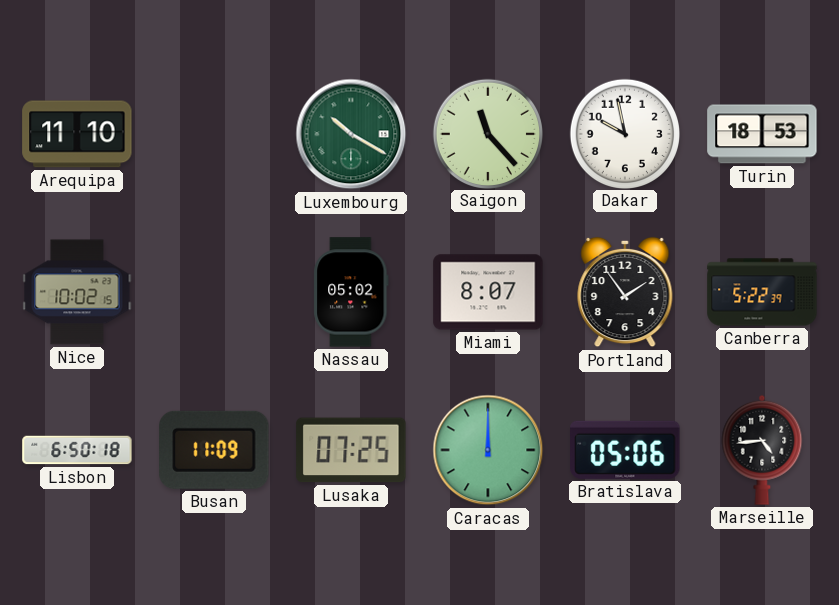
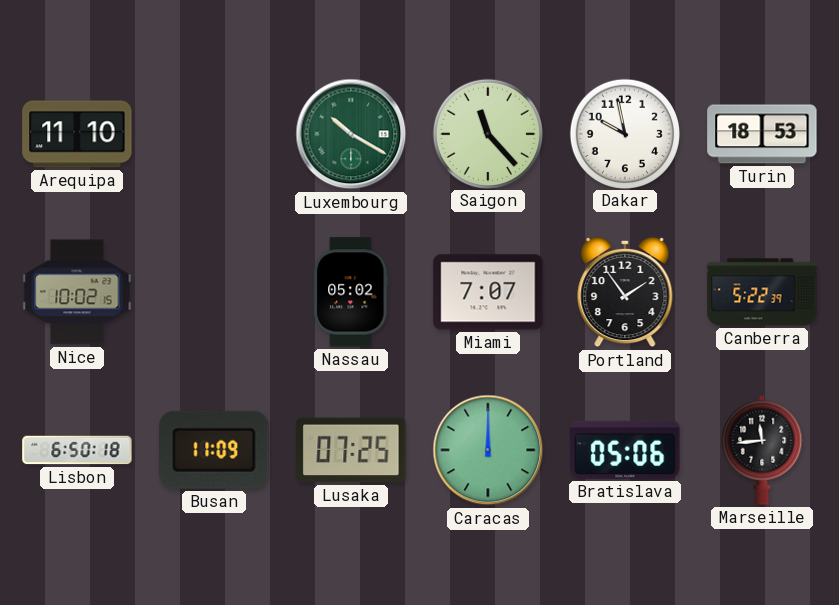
Miami: 8:07 -> 7:07
Marseille: 4:44 -> 11:44
